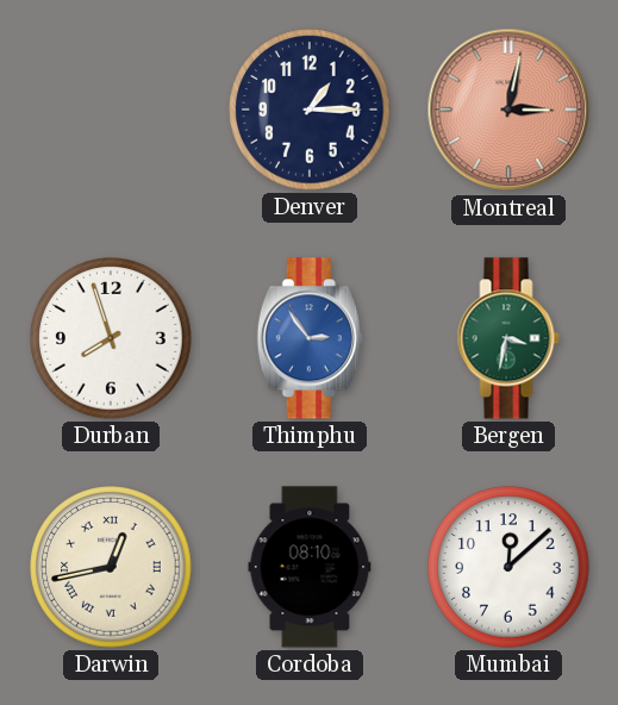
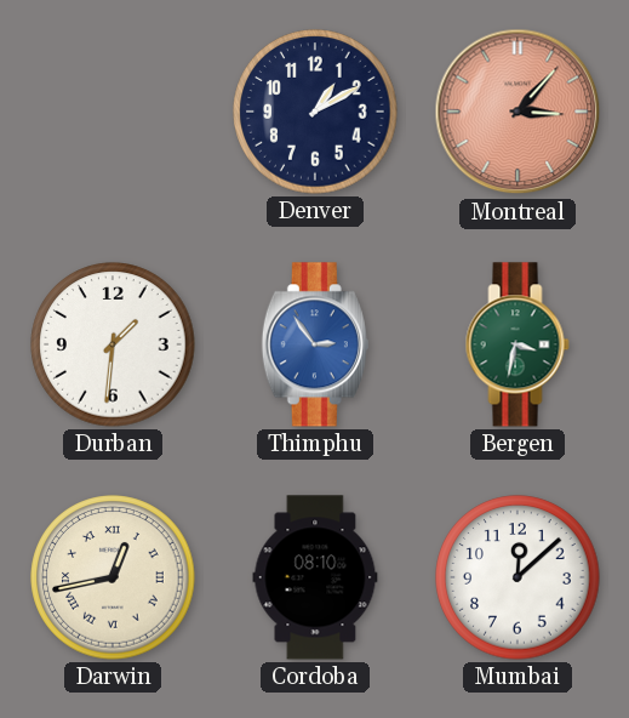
Denver: 1:15 -> 1:10
Montreal: 3:02 -> 3:07
Durban: 7:57 -> 1:31
